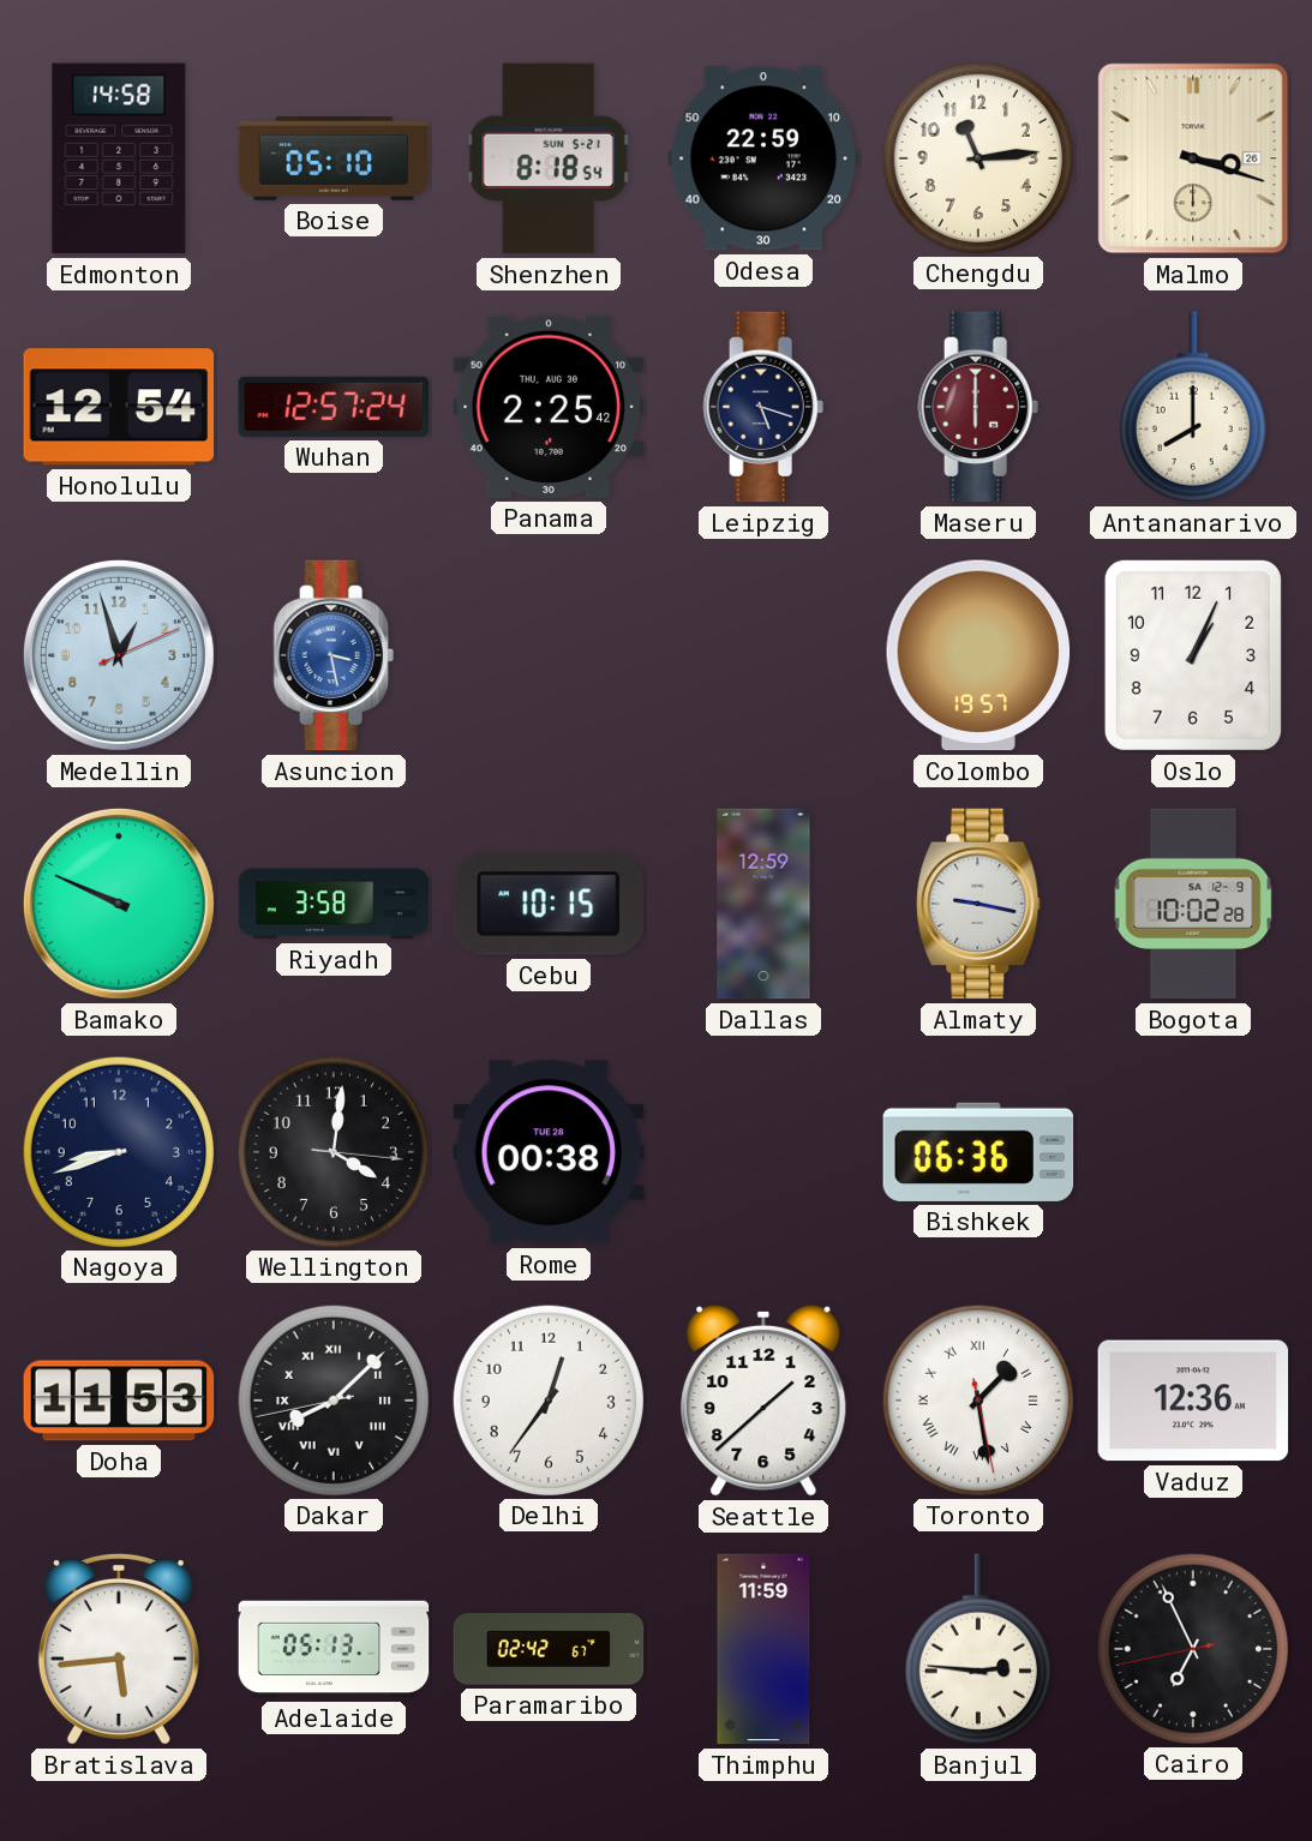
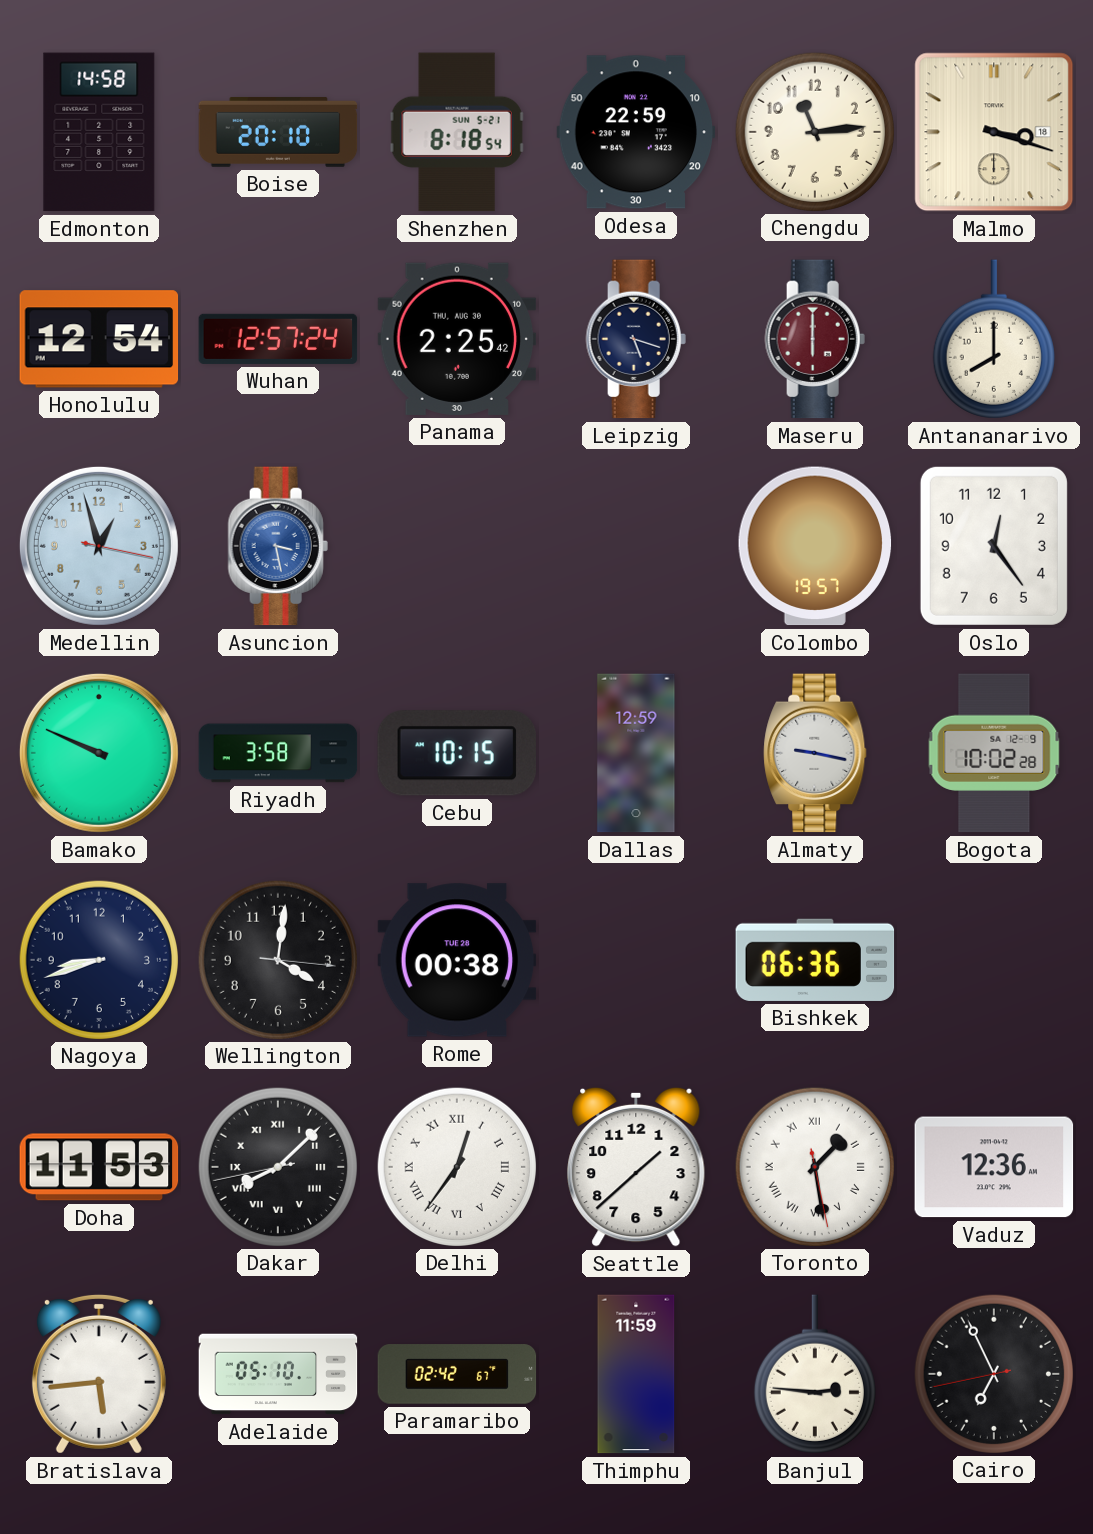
Boise: 05:10 -> 20:10
Malmo date: 26 -> 18
Medellin: 12:57:11 -> 12:57:17
Oslo: 1:04 -> 12:24
Delhi numerals: Arabic -> Roman
Adelaide: 05:13 -> 05:10
